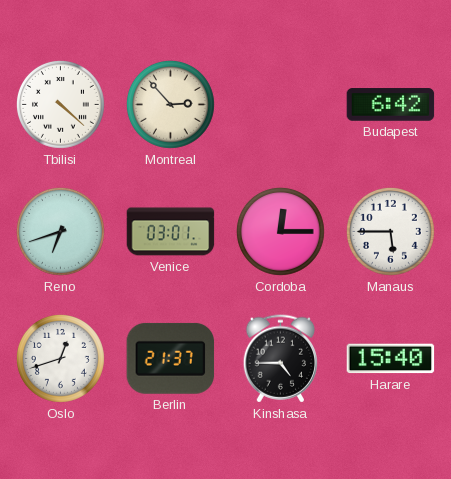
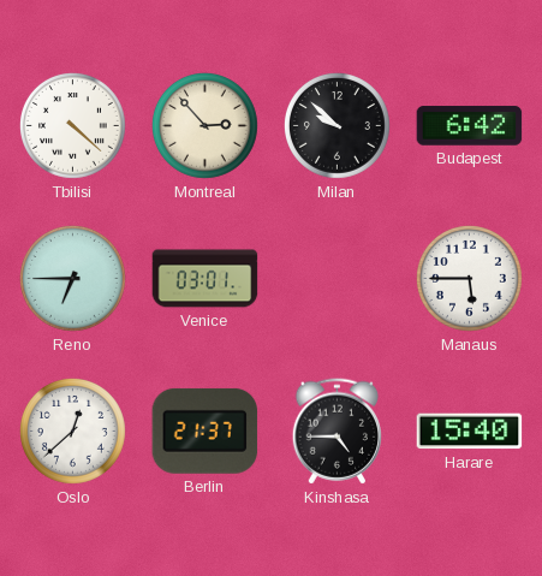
Milan: none -> 9:52
Reno: 6:42 -> 6:45
Cordoba: 12:15 -> none
Oslo: 12:42 -> 12:38
